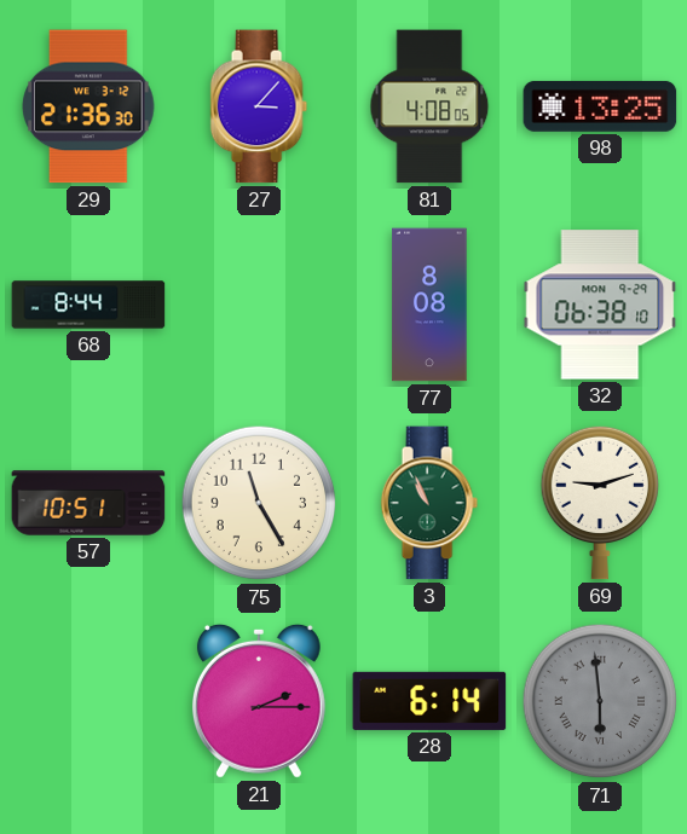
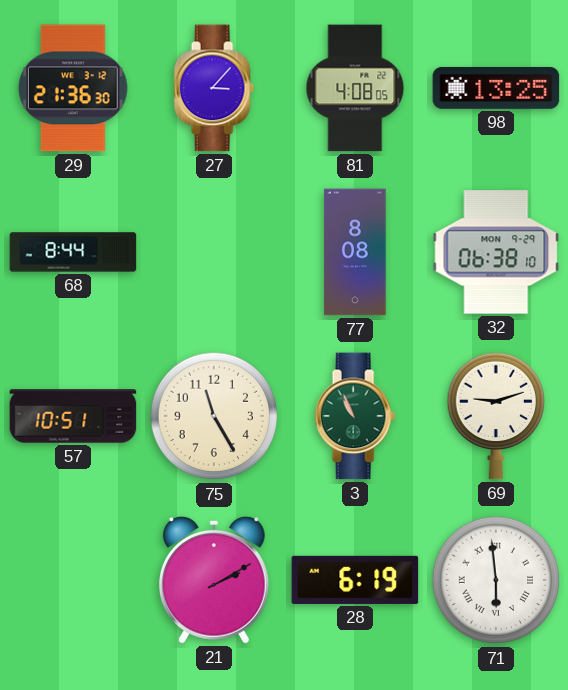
21: 2:15 -> 2:10
28: 6:14 -> 6:19
71 dial: grey -> white
